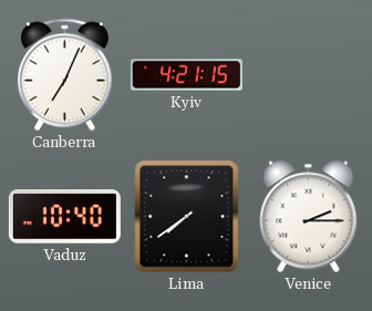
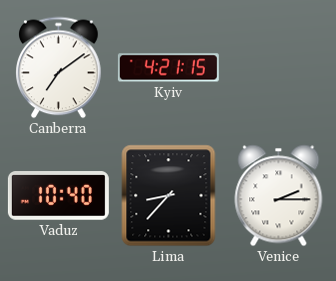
Canberra: 7:04 -> 7:09
Lima: 7:39 -> 8:37
